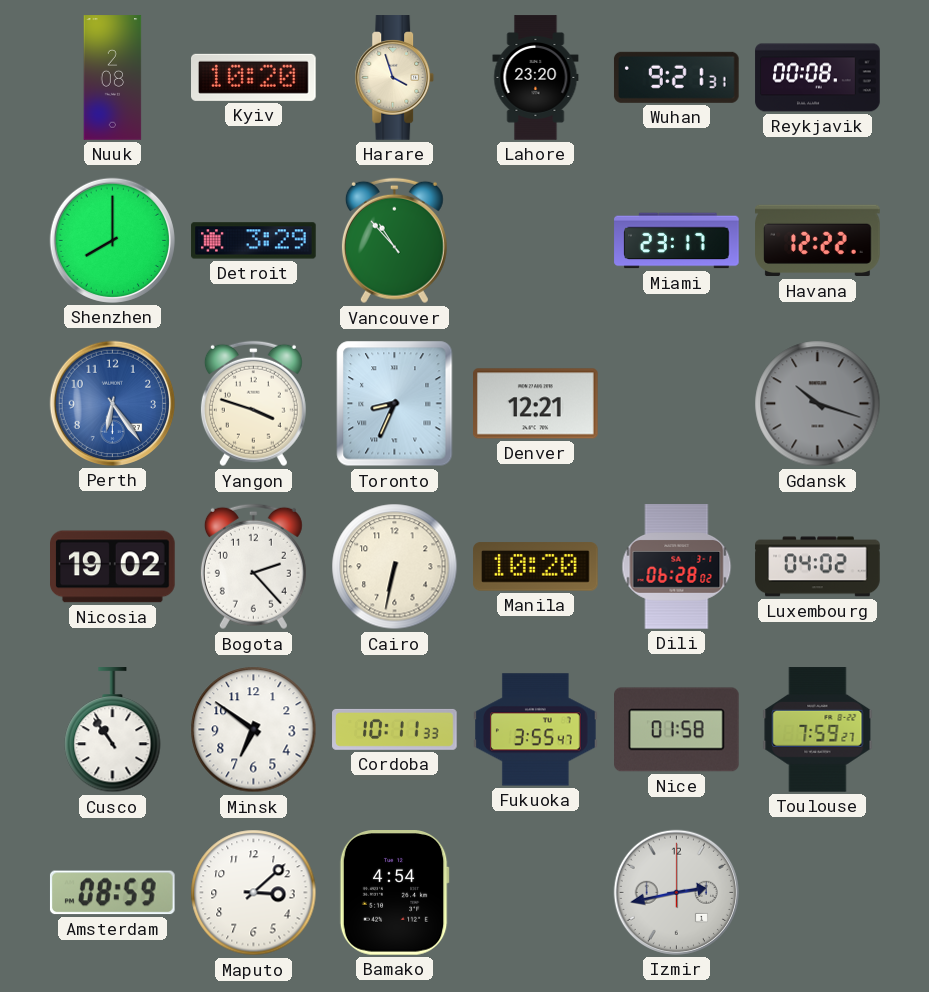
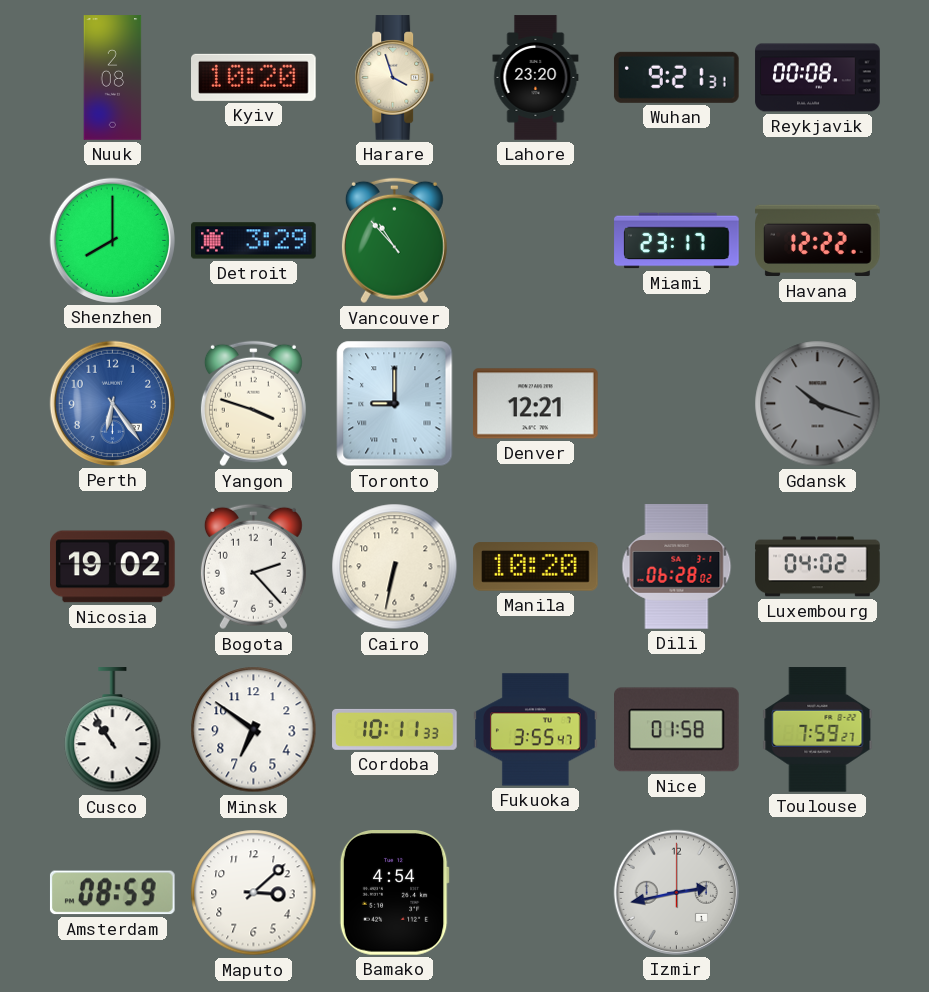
Toronto: 8:34 -> 9:00
